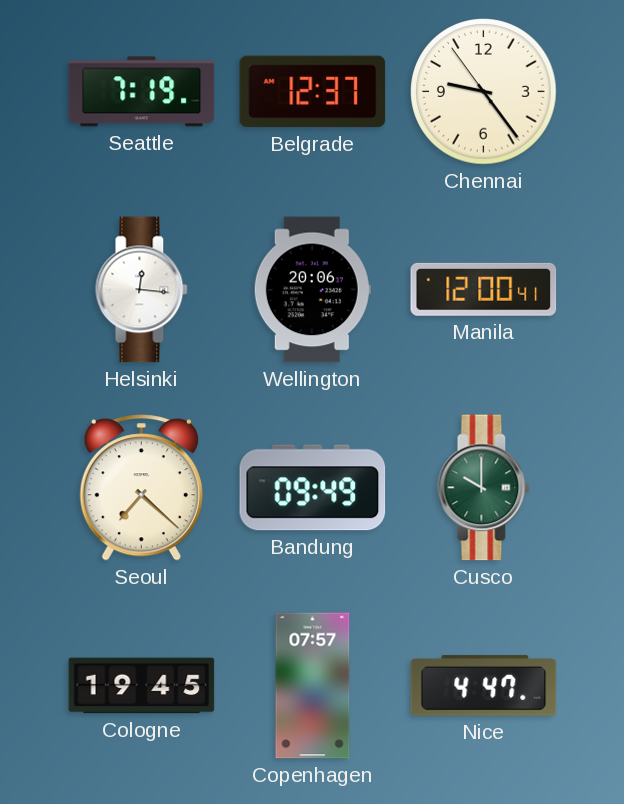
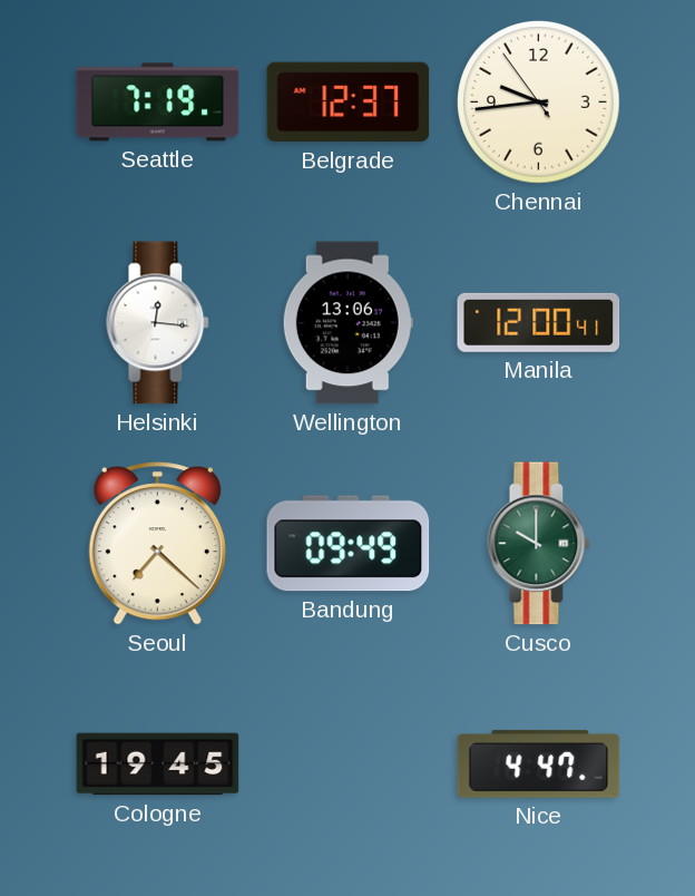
Chennai: 9:23 -> 9:43
Wellington: 20:06 -> 13:06
Copenhagen: 07:57 -> none
